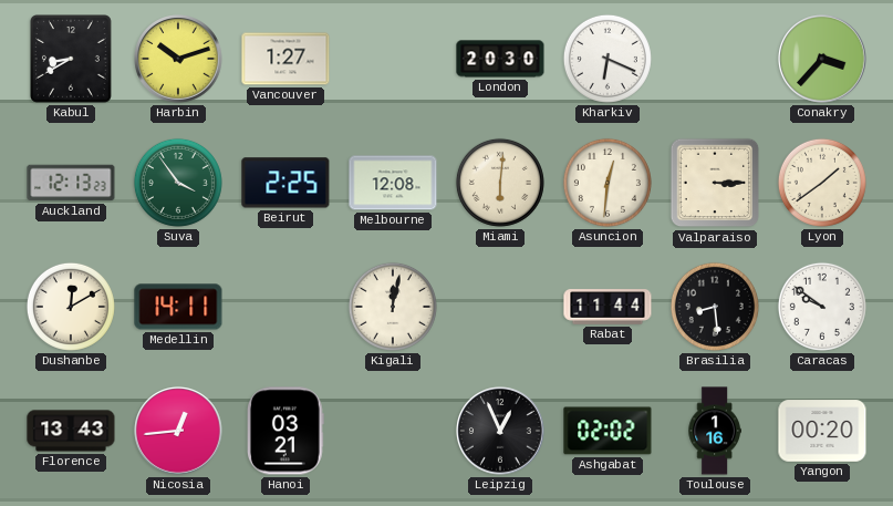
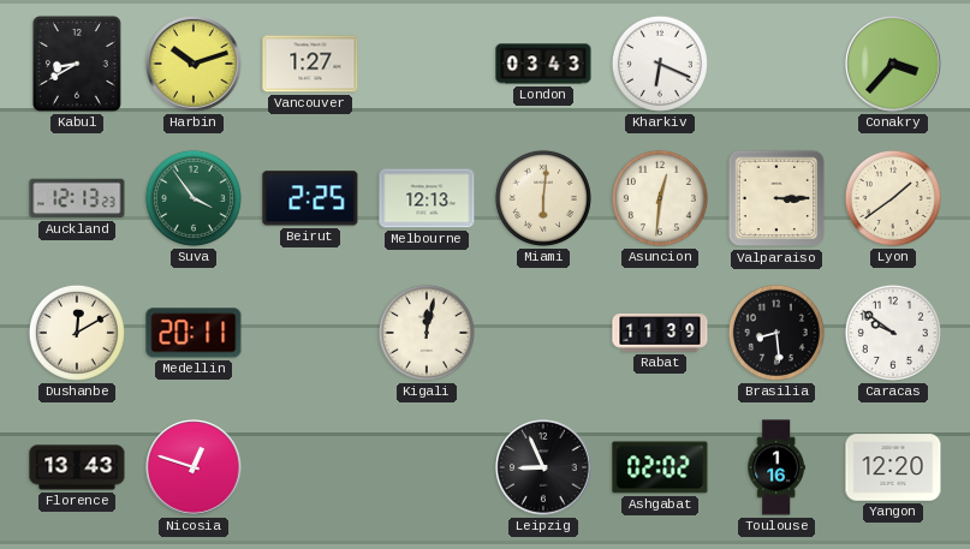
London: 20:30 -> 03:43
Melbourne: 12:08 -> 12:13
Medellin: 14:11 -> 20:11
Rabat: 11:44 -> 11:39
Nicosia: 12:44 -> 12:48
Hanoi: 03:21 -> none
Leipzig: 12:56 -> 8:56
Yangon: 00:20 -> 12:20
